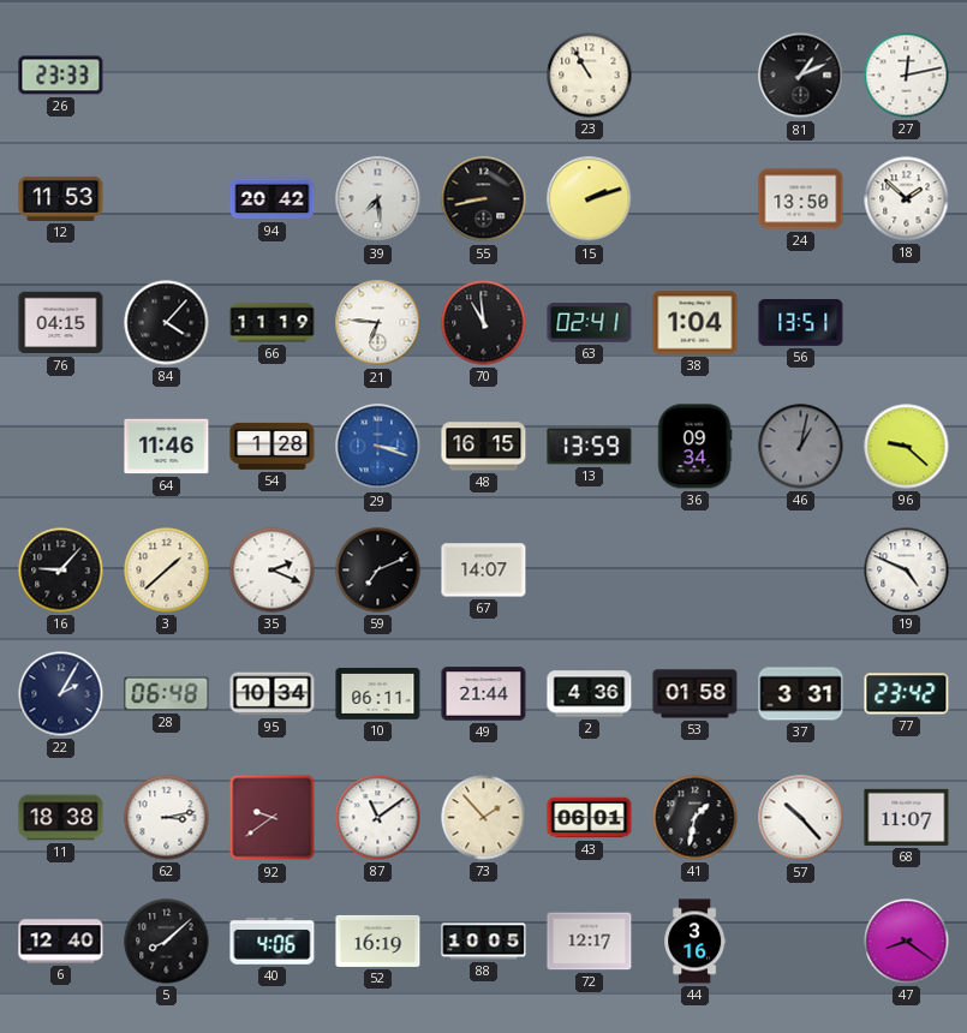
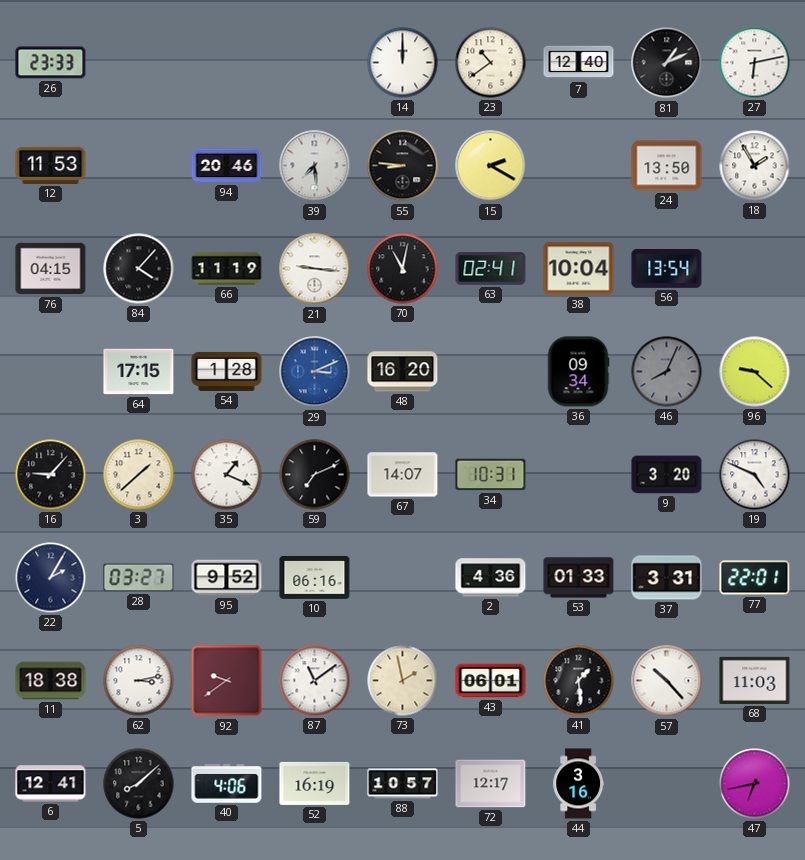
14: none -> 12:00
23: 10:55 -> 10:39
7: none -> 12:40
27: 12:13 -> 6:13
94: 20:42 -> 20:46
55: 8:43 -> 8:46
15: 2:12 -> 2:20
18: 1:52 -> 1:55
21: 6:46 -> 9:16
70: 10:59 -> 11:02
38: 1:04 -> 10:04
56: 13:51 -> 13:54
64: 11:46 -> 17:15
29: 3:18 -> 3:11
48: 16:15 -> 16:20
13: 13:59 -> none
46: 1:02 -> 8:04
35: 2:19 -> 1:19
34: none -> 10:31
9: none -> 3:20
28: 06:48 -> 03:27
95: 10:34 -> 9:52
10: 06:11 -> 06:16
49: 21:44 -> none
53: 01:58 -> 01:33
77: 23:42 -> 22:01
73: 1:53 -> 1:58
41: 1:32 -> 1:29
68: 11:07 -> 11:03
6: 12:40 -> 12:41
88: 10:05 -> 10:57
47: 8:21 -> 6:43
